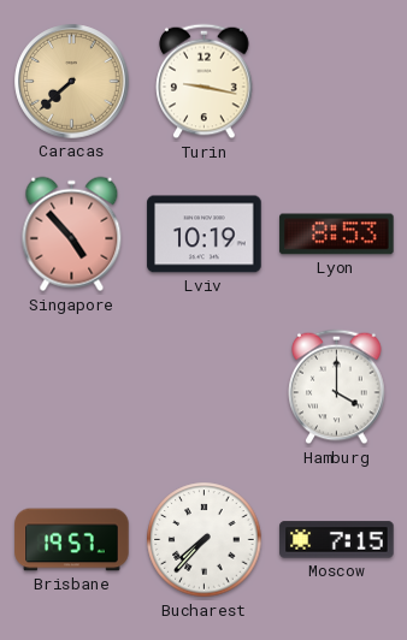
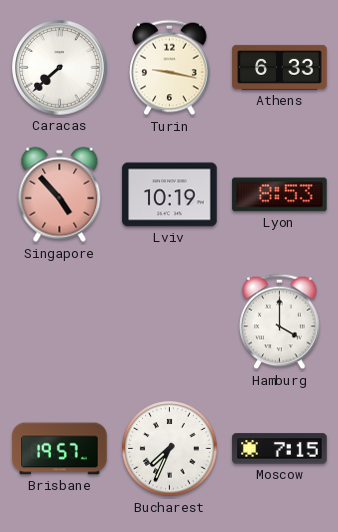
Caracas dial: champagne -> white
Athens: none -> 6:33
Bucharest: 7:37 -> 7:34
